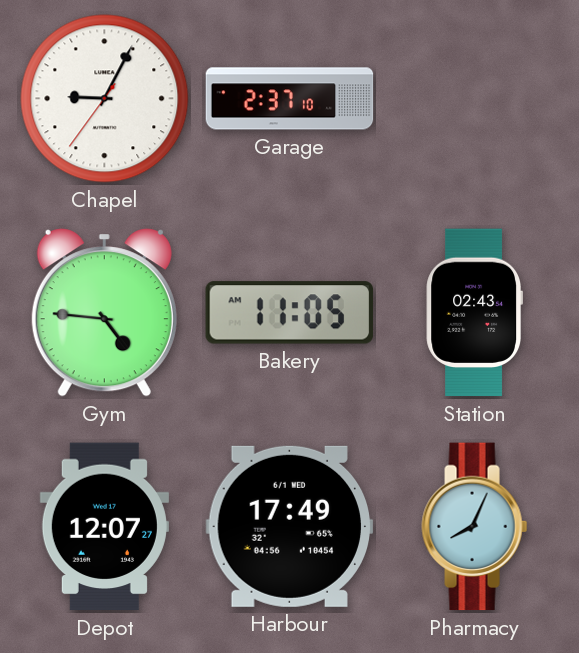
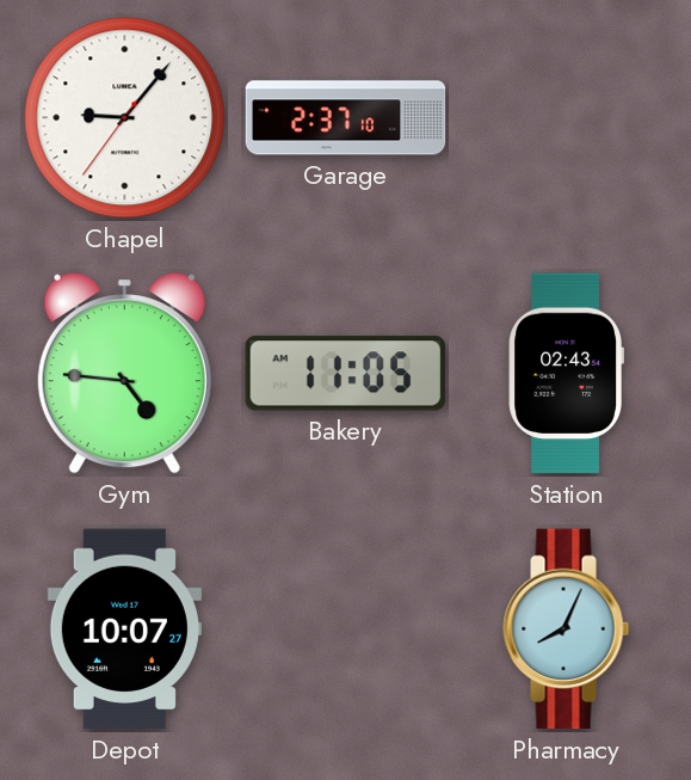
Chapel: 9:04 -> 9:06
Depot: 12:07 -> 10:07
Harbour: 17:49 -> none
